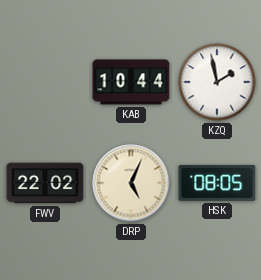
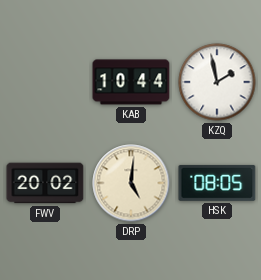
FWV: 22:02 -> 20:02
DRP: 5:04 -> 5:01
